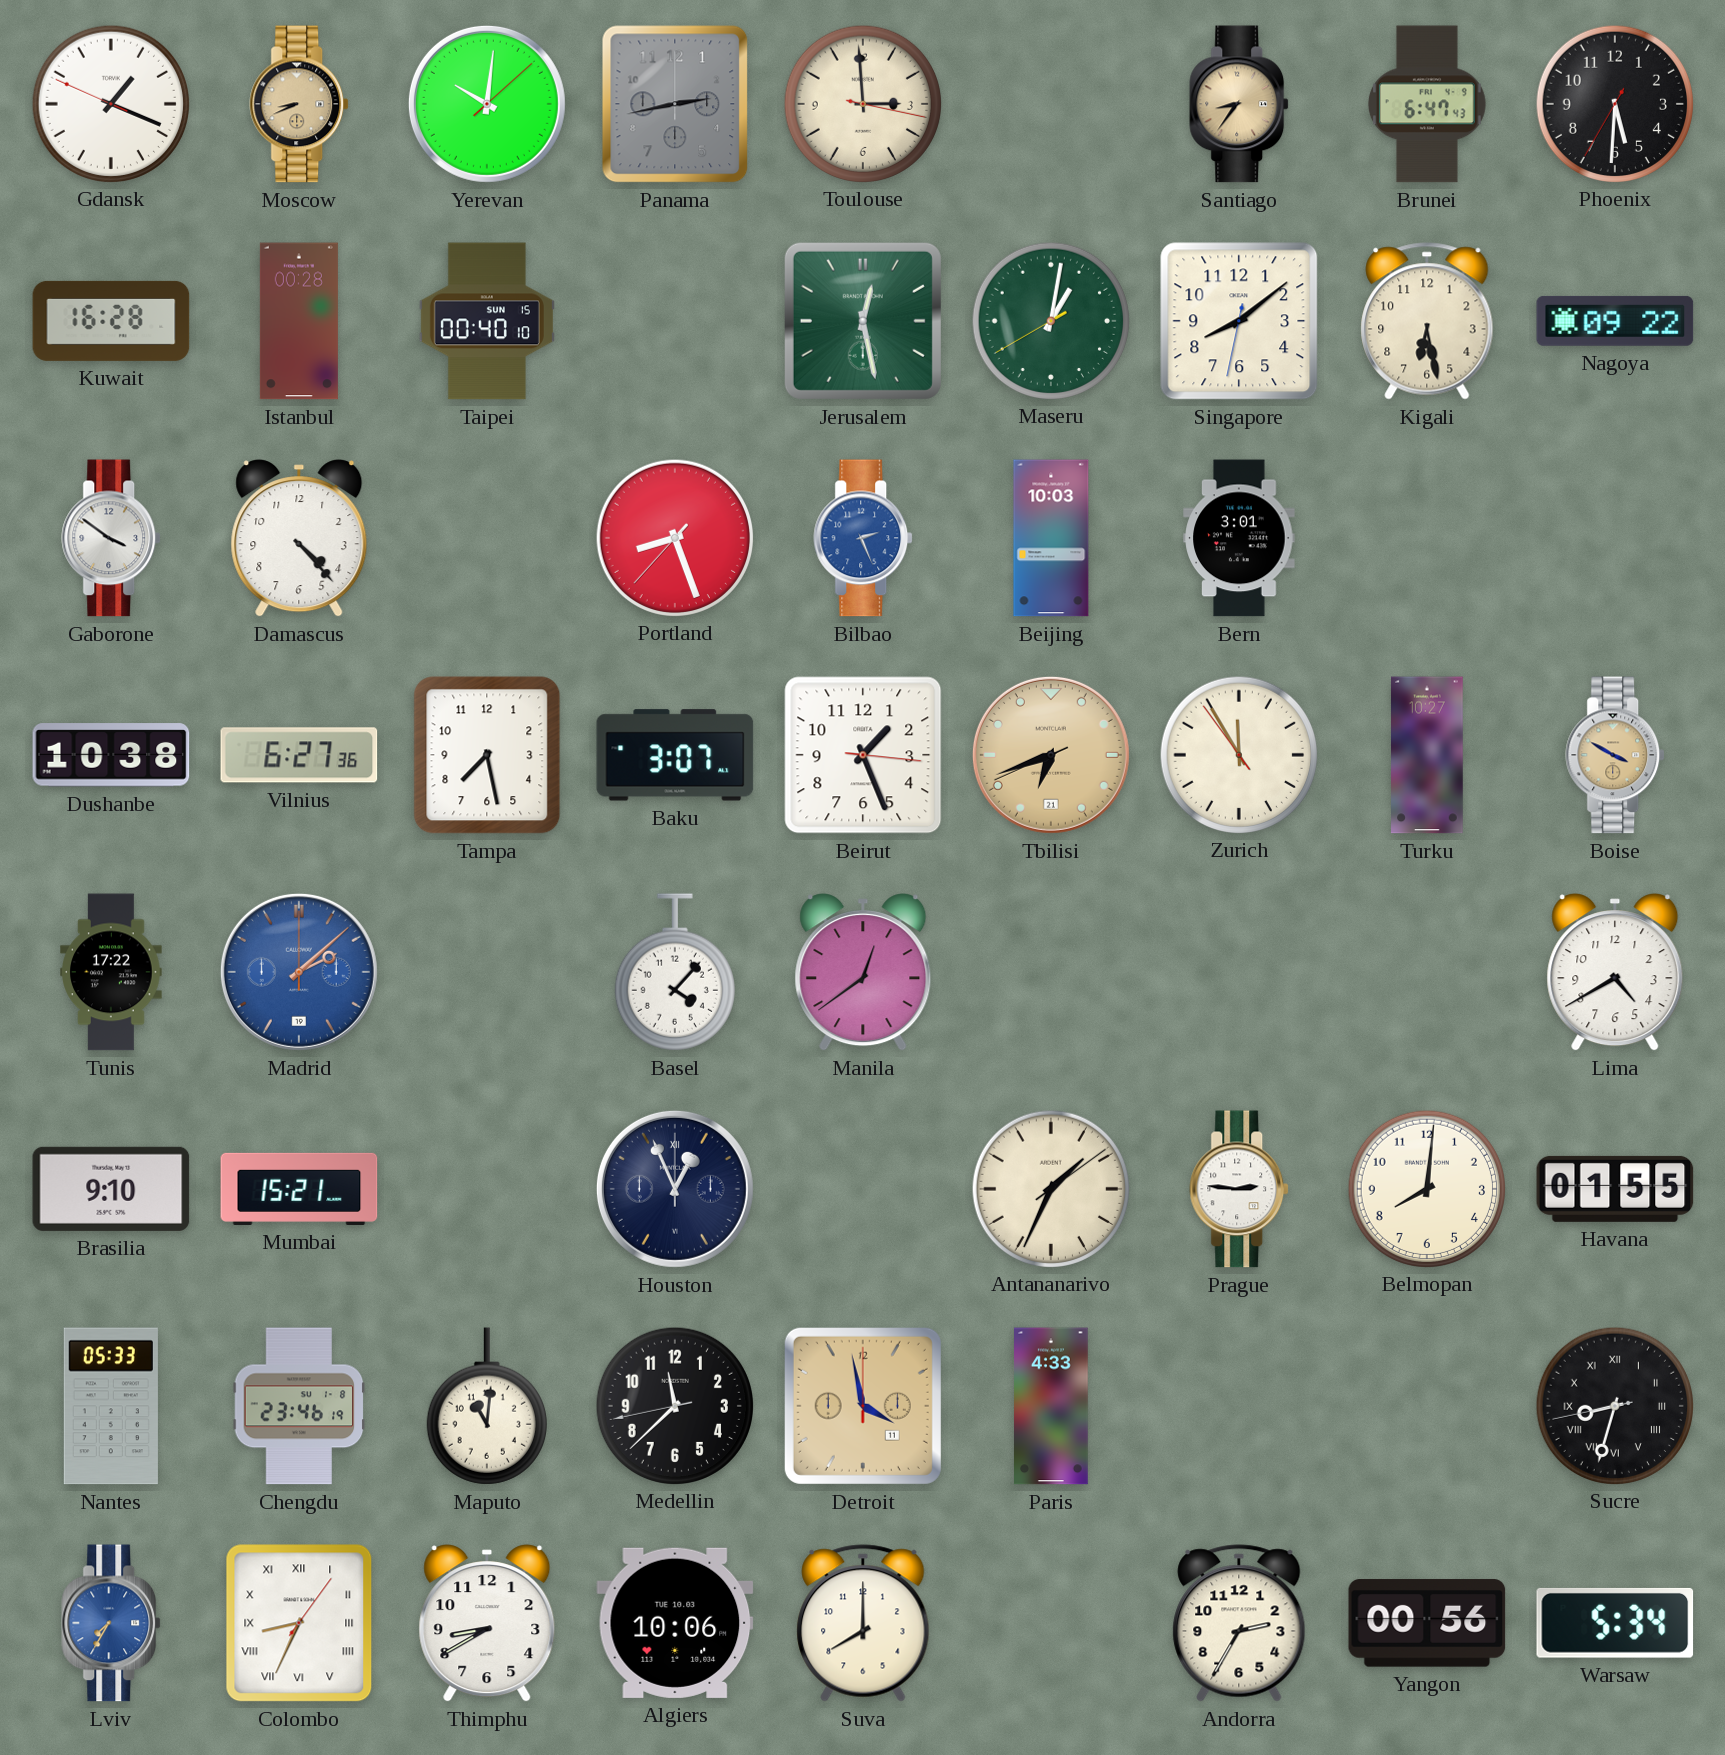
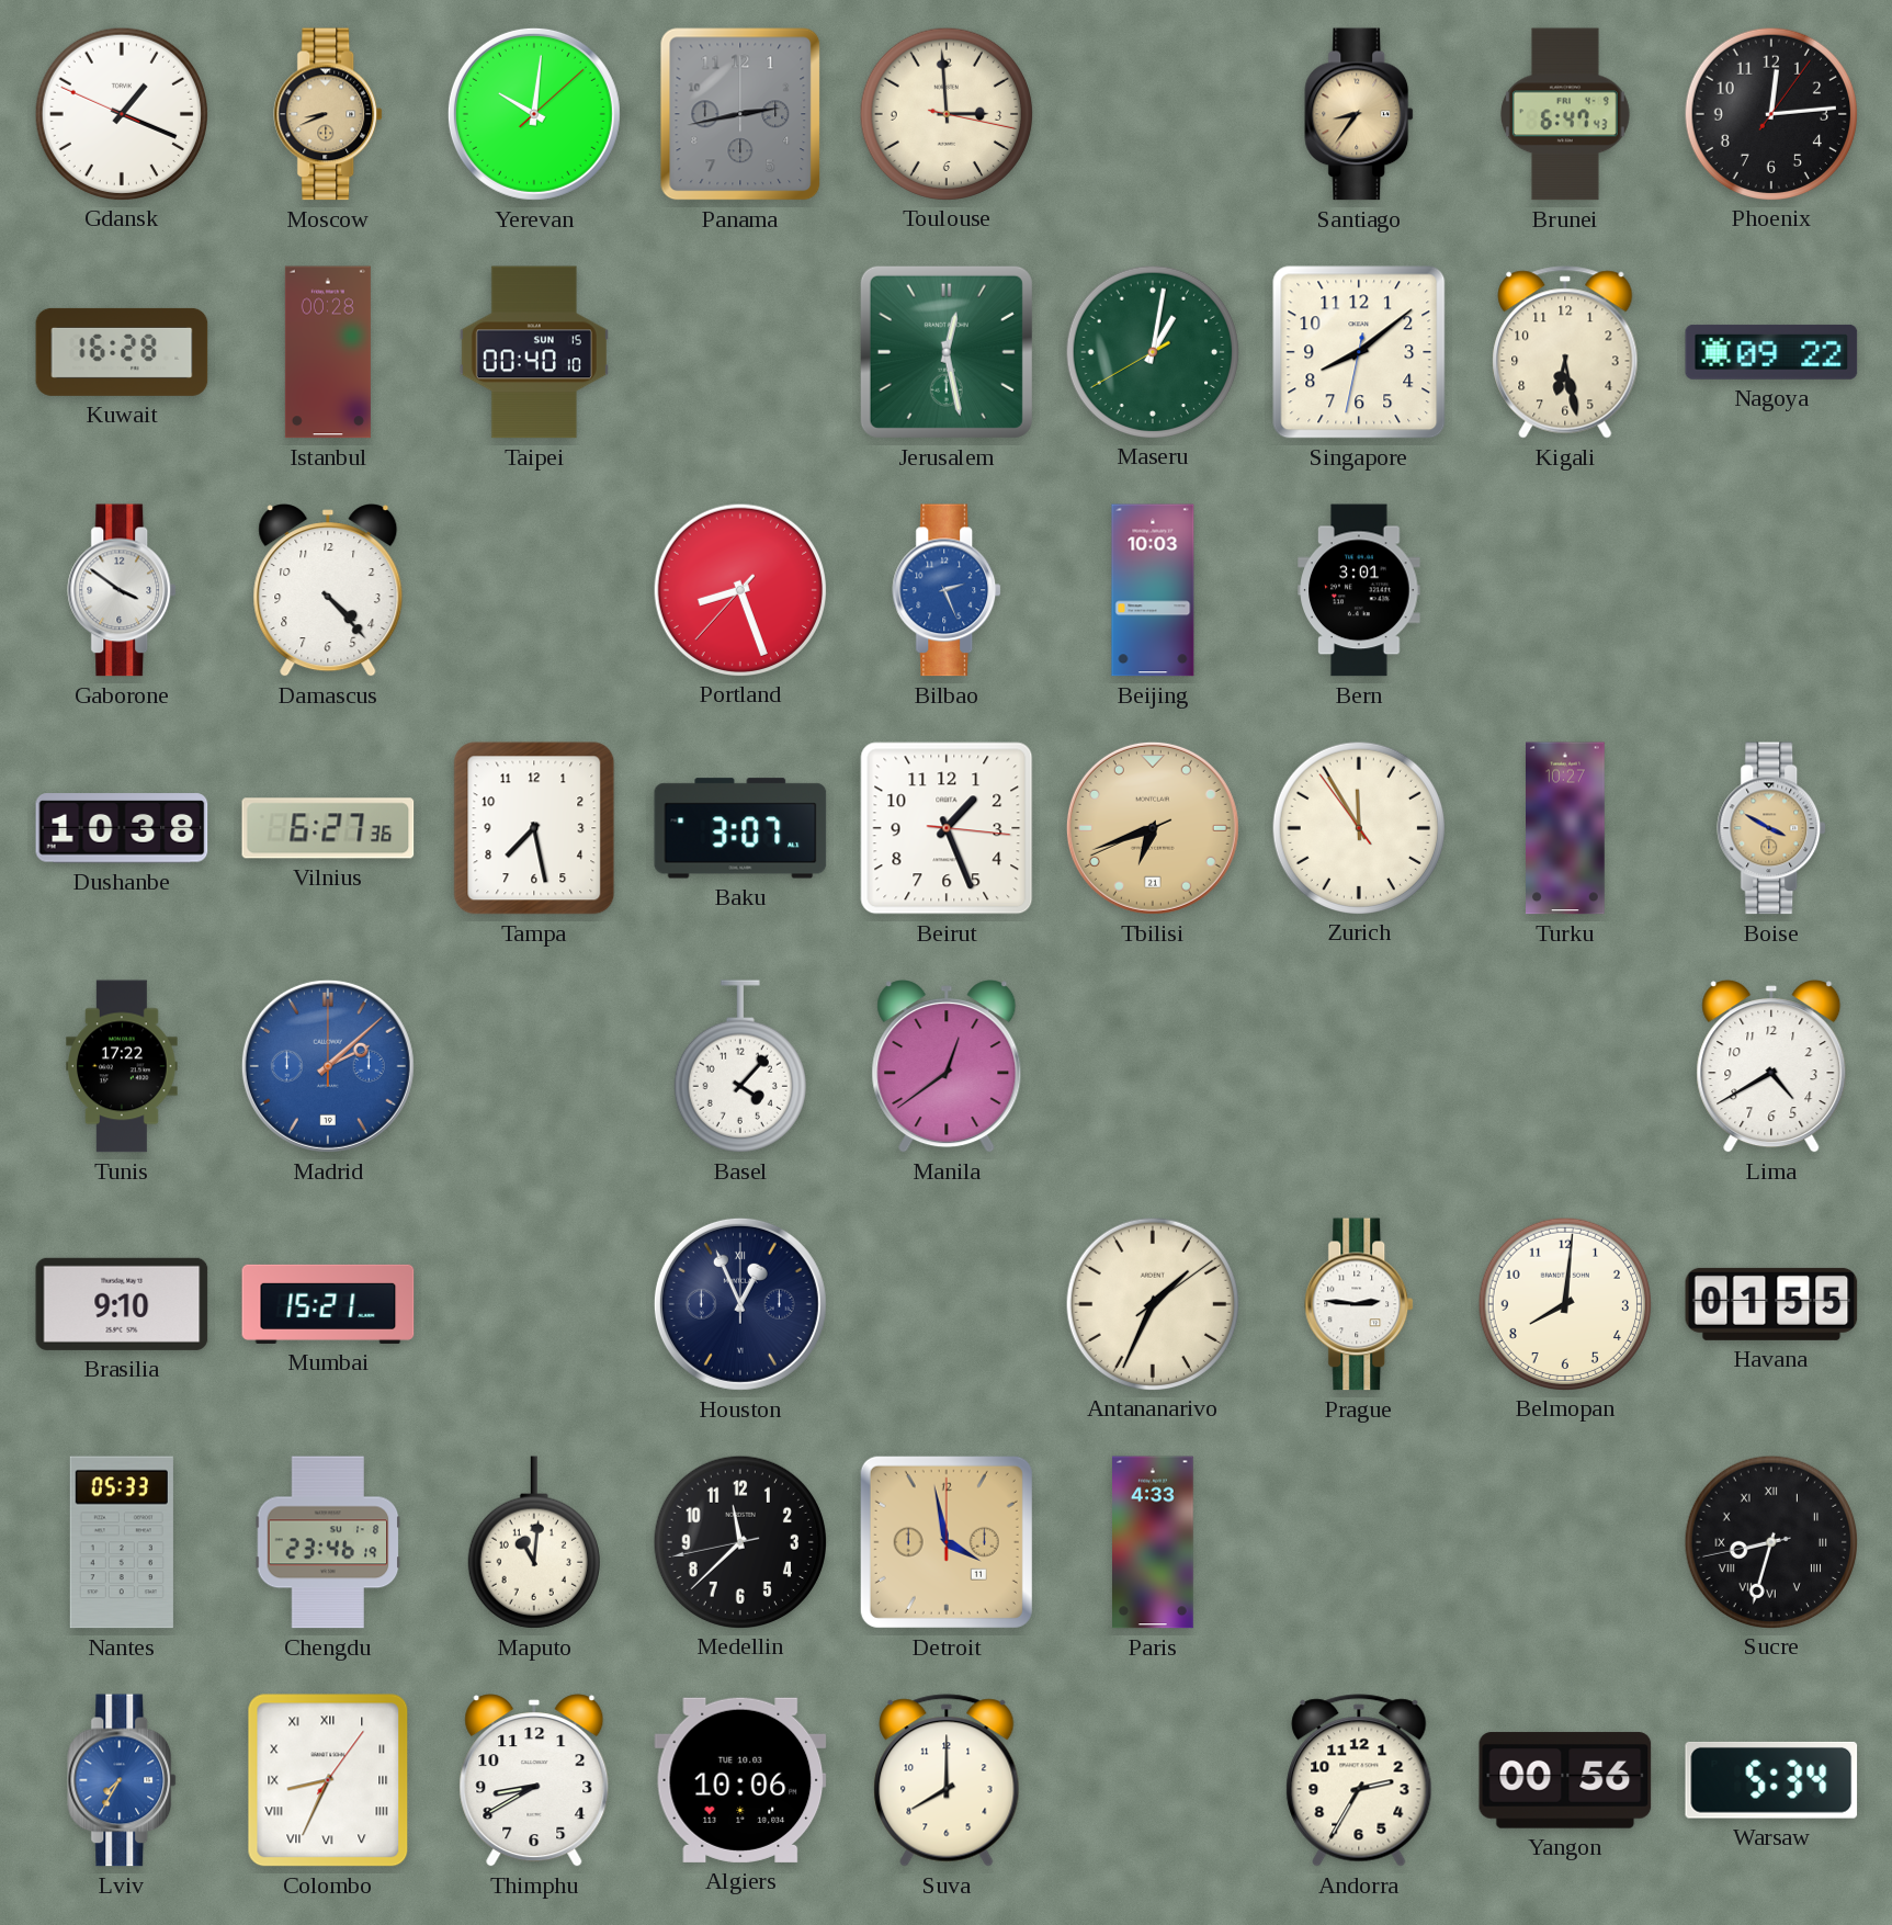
Phoenix: 5:30 -> 12:14
